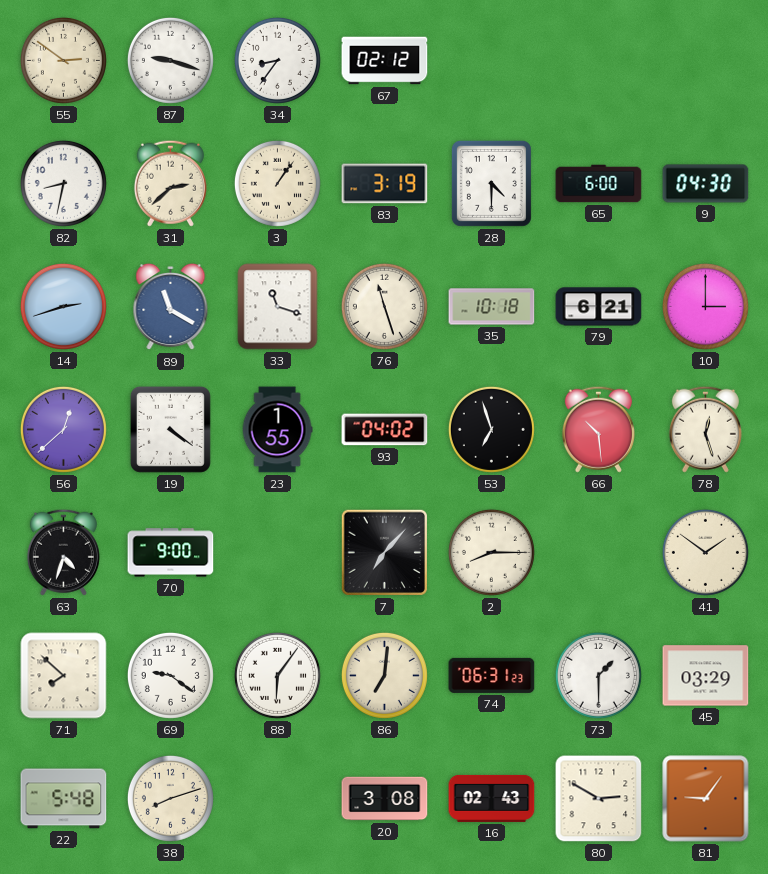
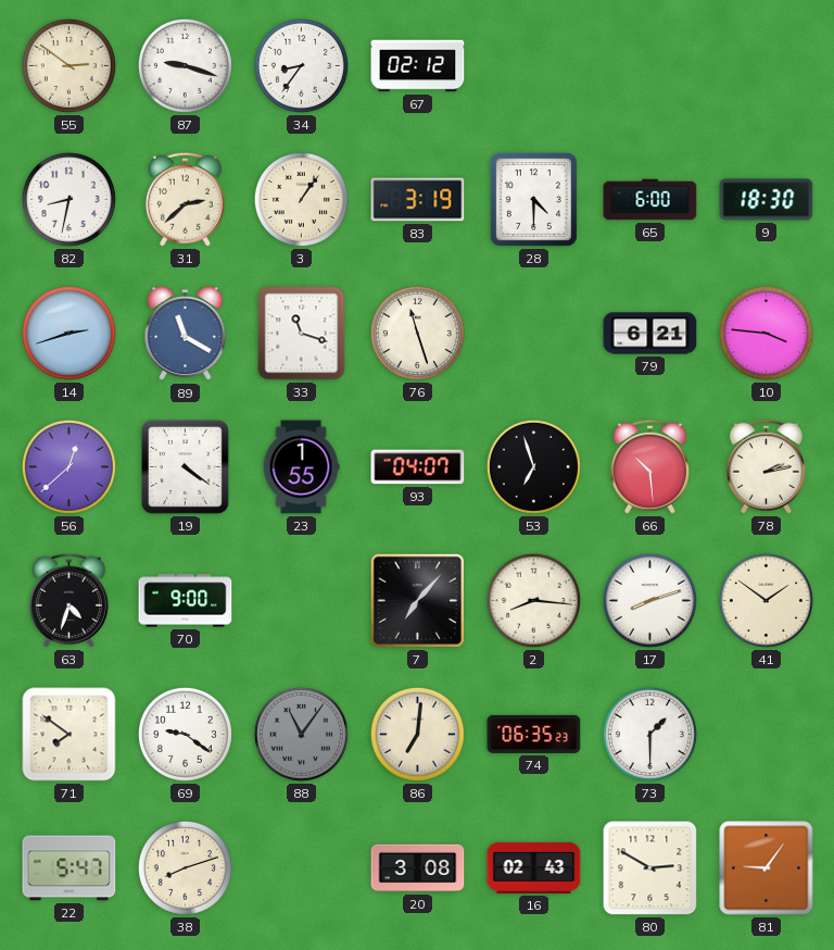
9: 04:30 -> 18:30
35: 10:18 -> none
10: 3:00 -> 3:46
93: 04:02 -> 04:07
78: 12:27 -> 2:13
2: 8:15 -> 8:16
17: none -> 8:12
71: 7:52 -> 7:51
88: 6:06 -> 11:06
88 dial: white -> grey
74: 06:31 -> 06:35
45: 03:29 -> none
22: 5:48 -> 5:47
